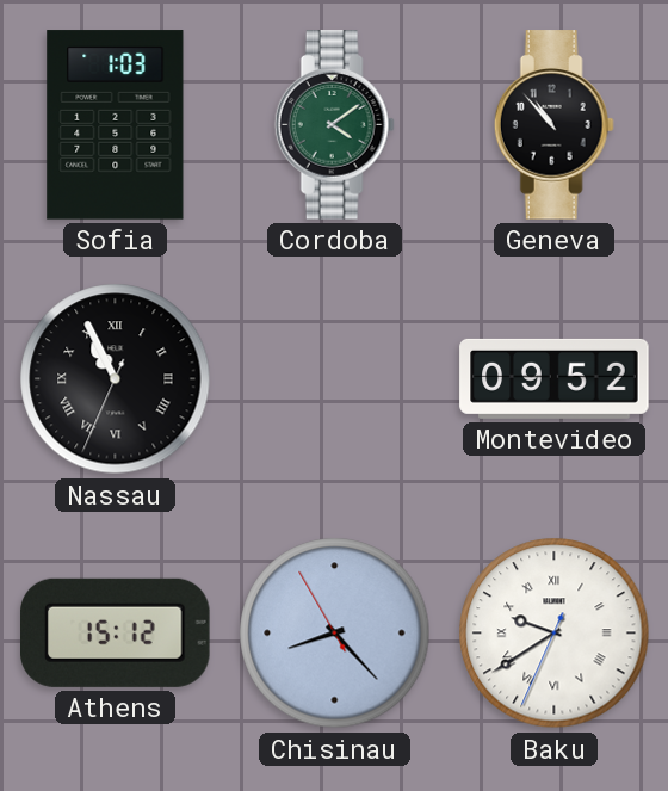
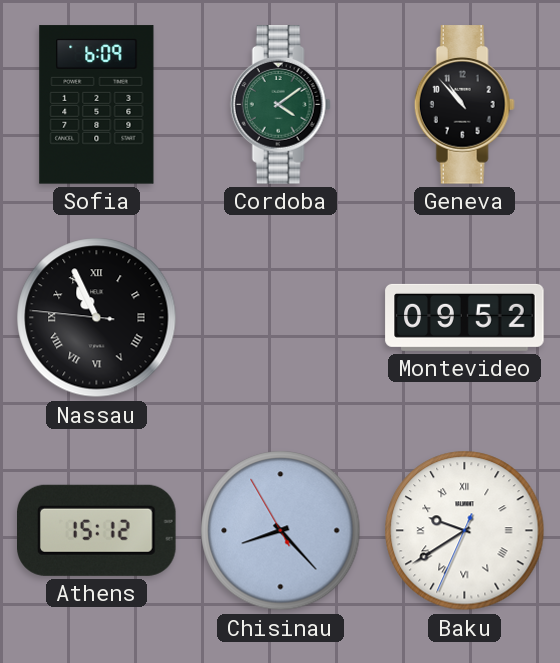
Sofia: 1:03 -> 6:09
Nassau: 10:55:34 -> 10:55:46
